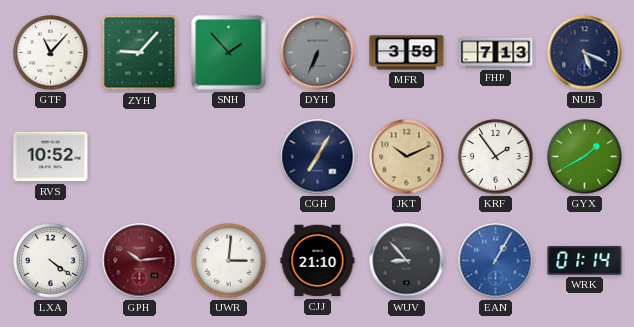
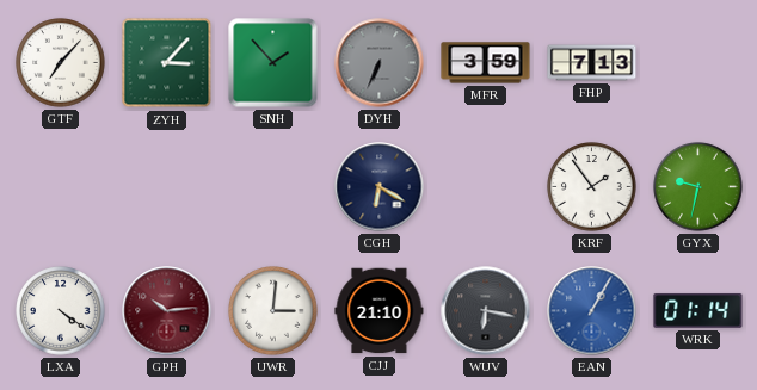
GTF: 11:07 -> 7:07
ZYH: 9:07 -> 3:07
NUB: 5:19 -> none
RVS: 10:52 -> none
CGH: 7:05 -> 6:20
JKT: 10:11 -> none
GYX: 1:40 -> 9:32
WUV: 8:53 -> 6:17
